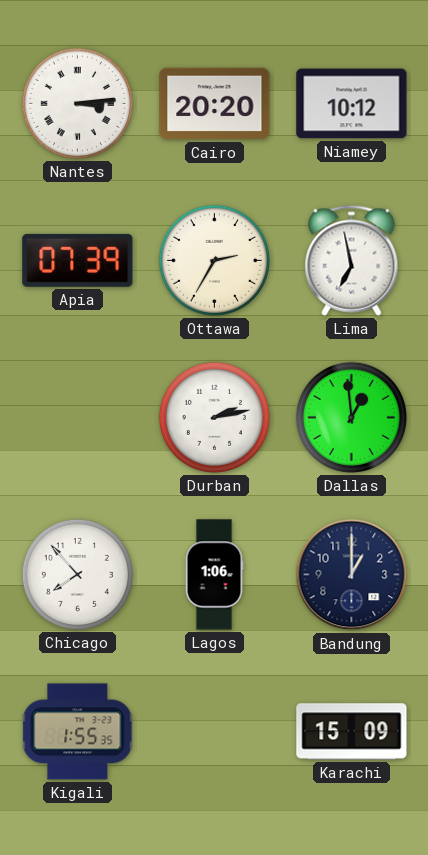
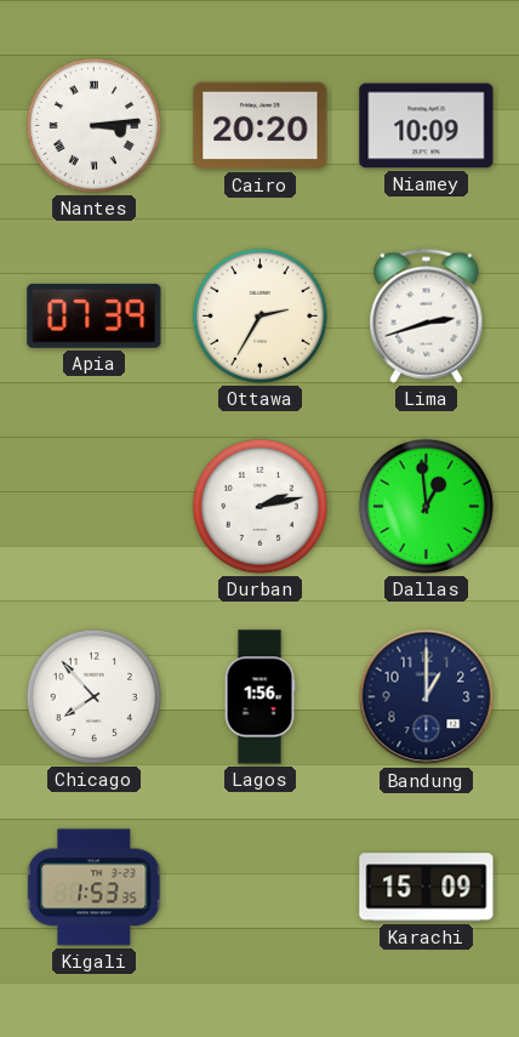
Niamey: 10:12 -> 10:09
Lima: 6:58 -> 2:42
Lagos: 1:06 -> 1:56
Kigali: 1:55 -> 1:53
